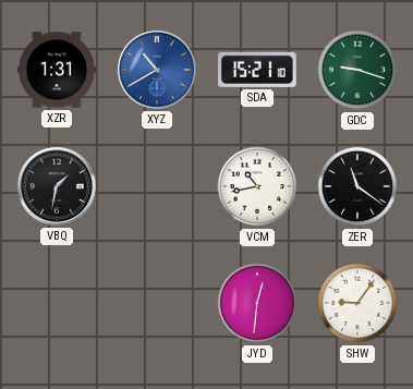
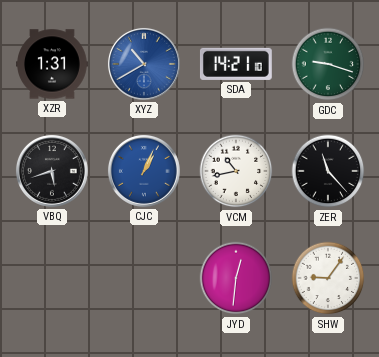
SDA: 15:21 -> 14:21
VBQ: 1:32 -> 5:42
CJC: none -> 1:04
ZER: 11:21 -> 11:23
